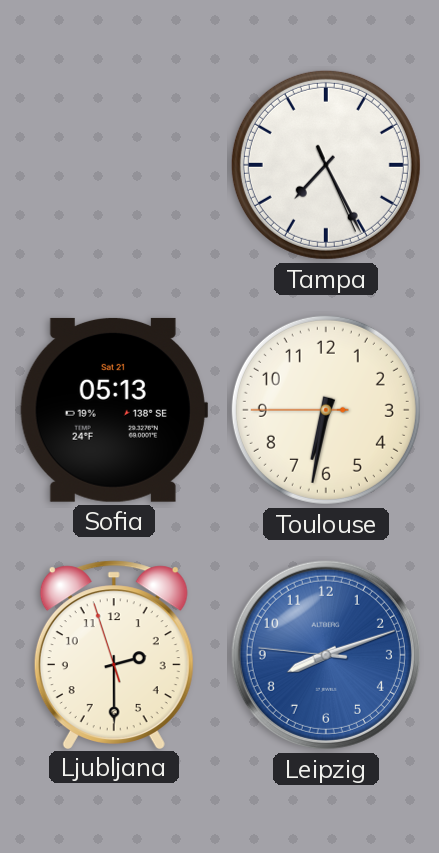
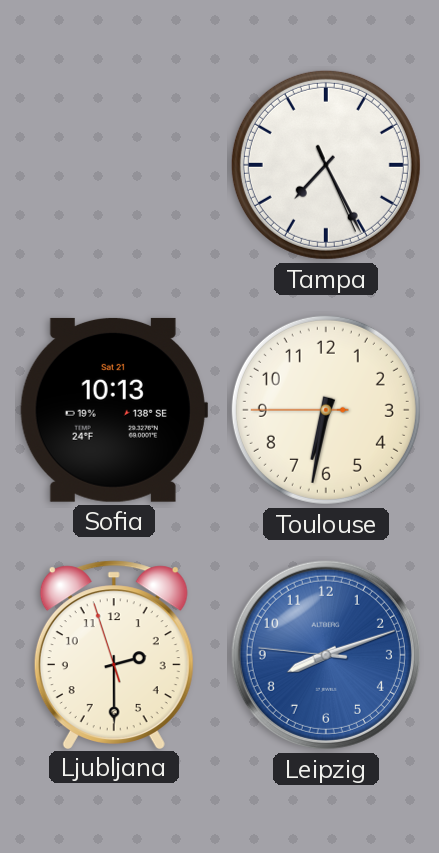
Sofia: 05:13 -> 10:13
